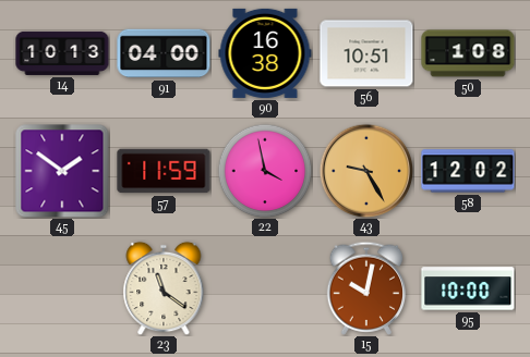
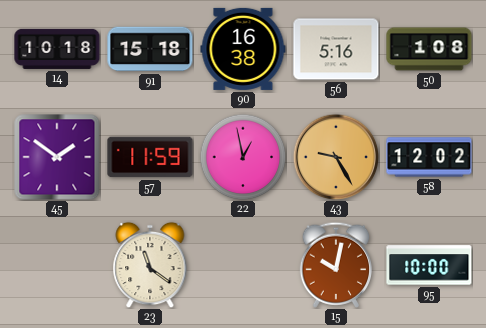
14: 10:13 -> 10:18
91: 04:00 -> 15:18
56: 10:51 -> 5:16
22: 3:58 -> 12:58
